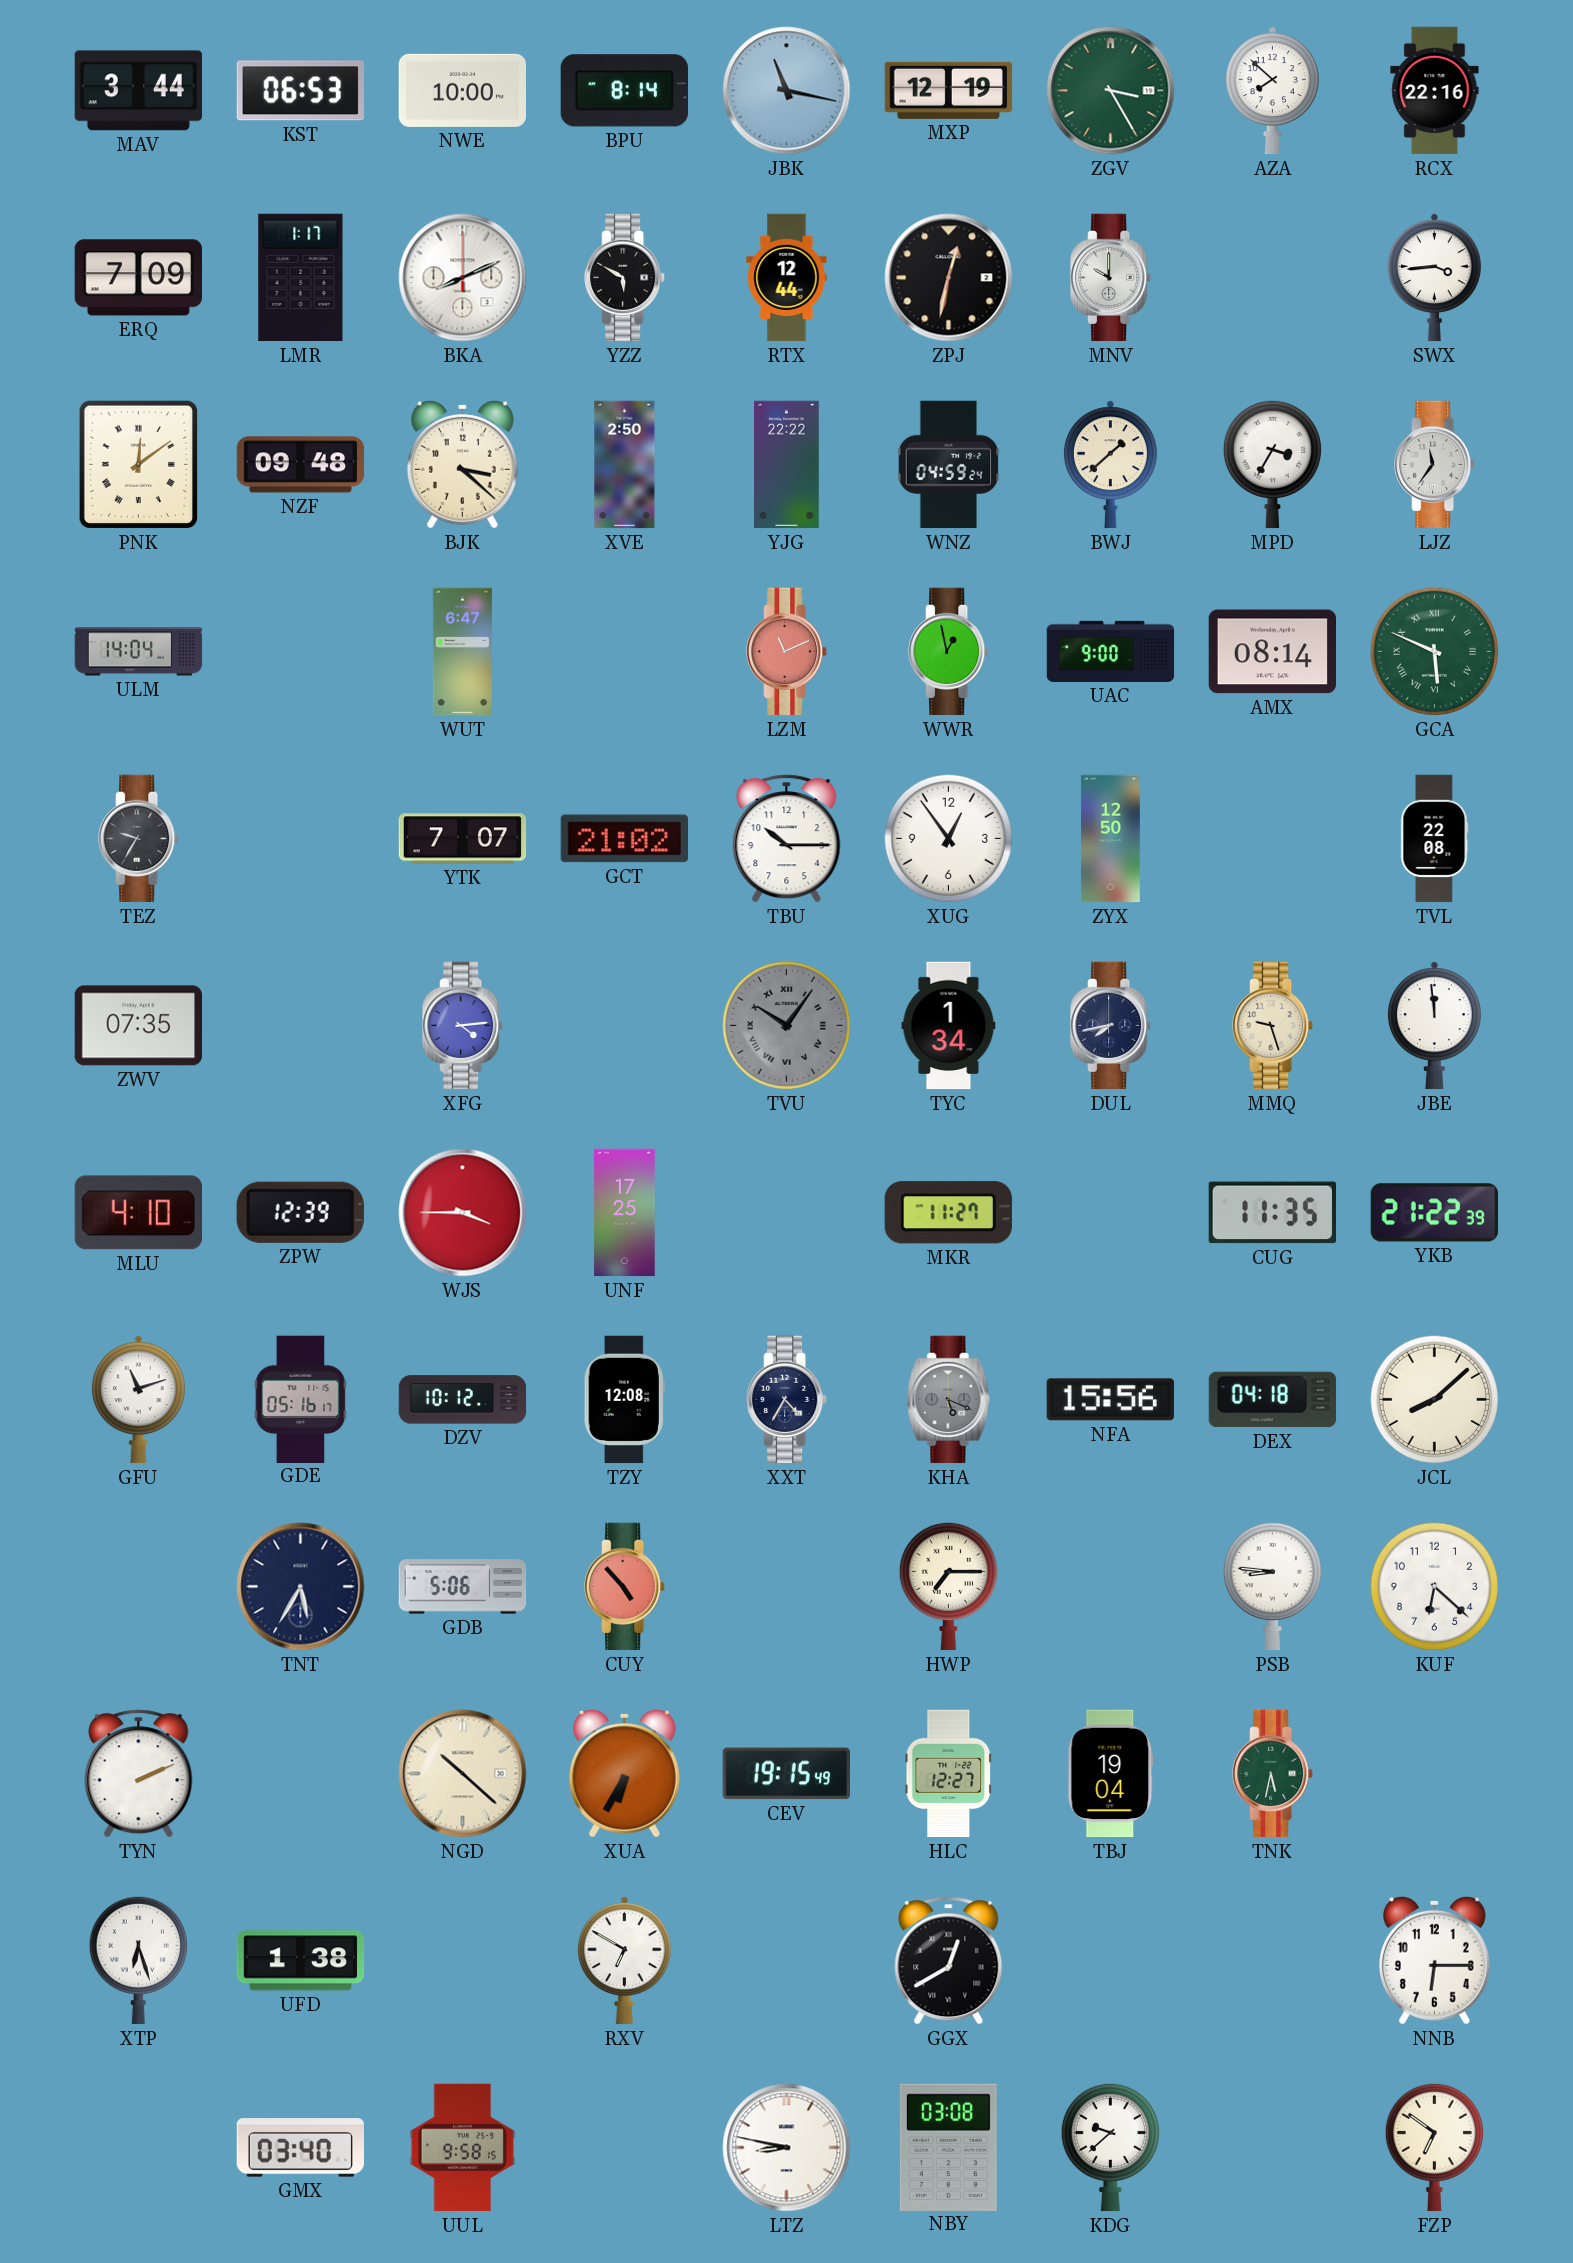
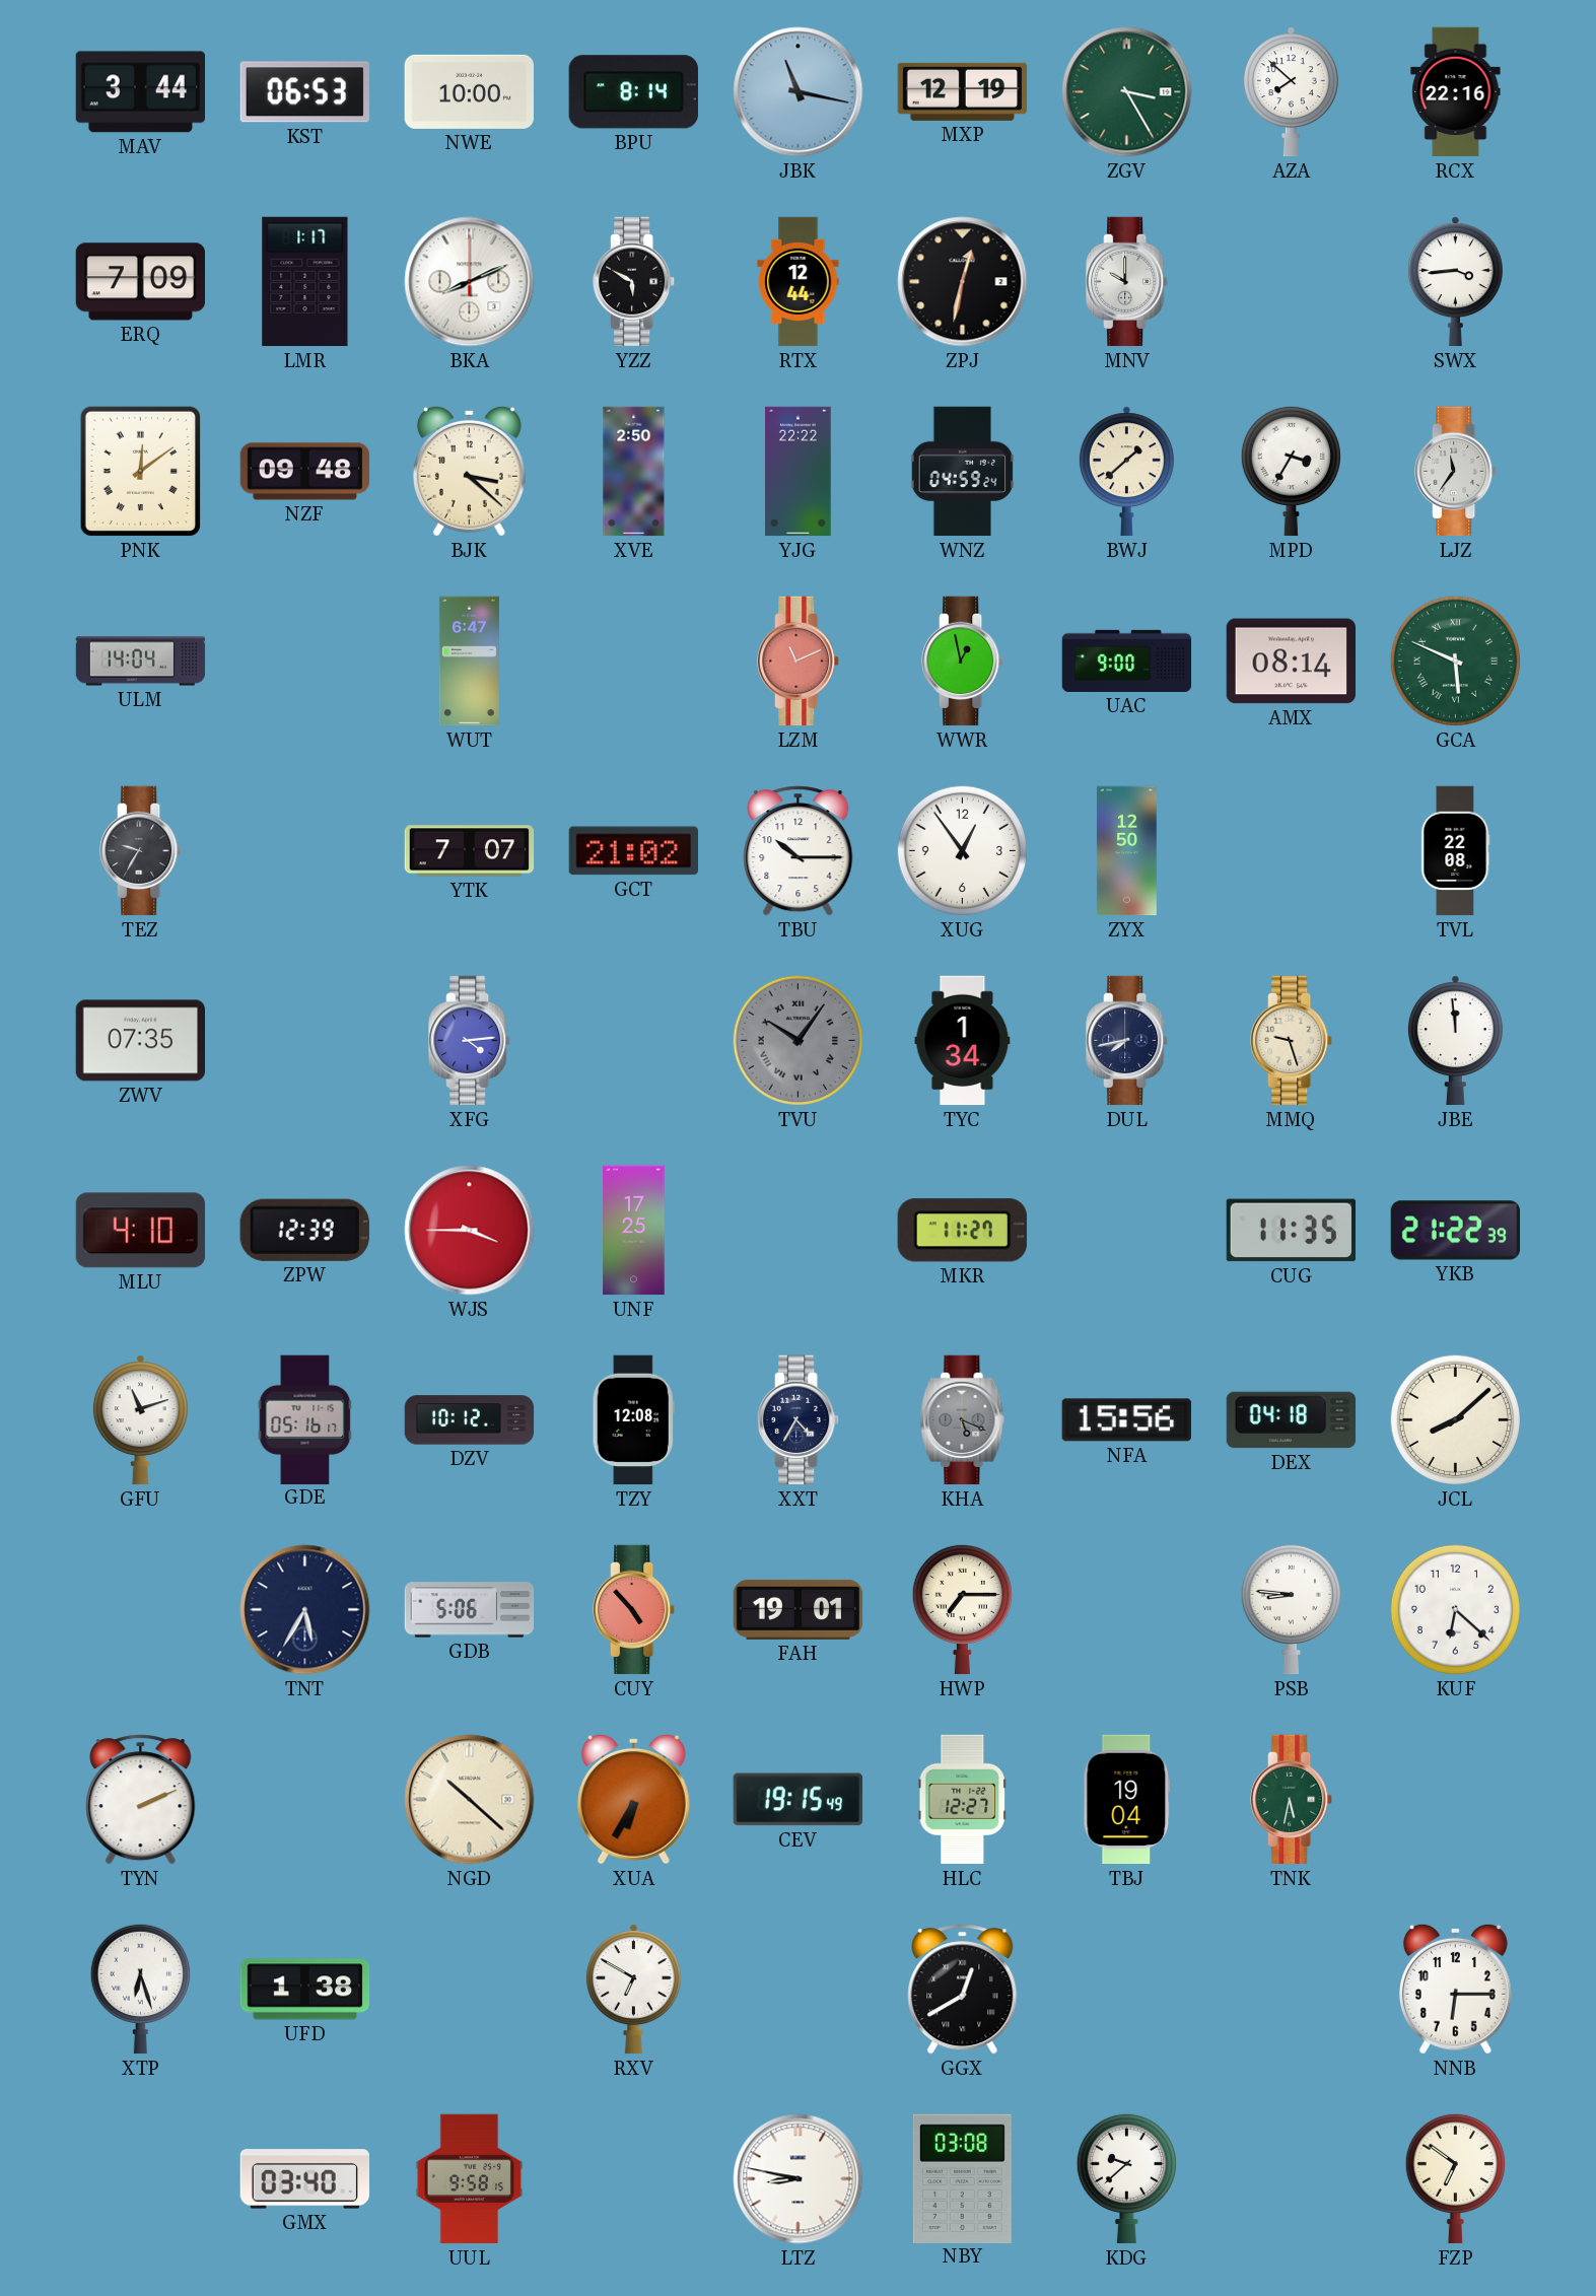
FAH: none -> 19:01
